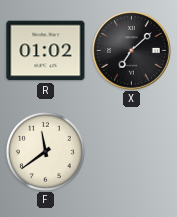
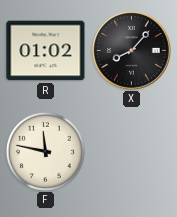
X: 7:08 -> 8:07
F: 11:39 -> 11:47
